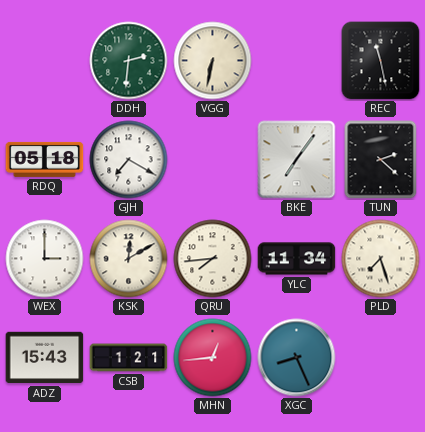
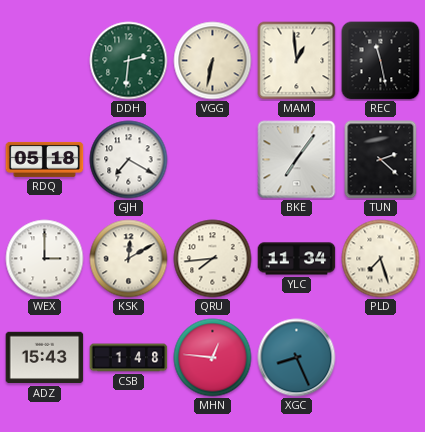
MAM: none -> 12:59
CSB: 1:21 -> 1:48
MHN: 12:44 -> 12:46
